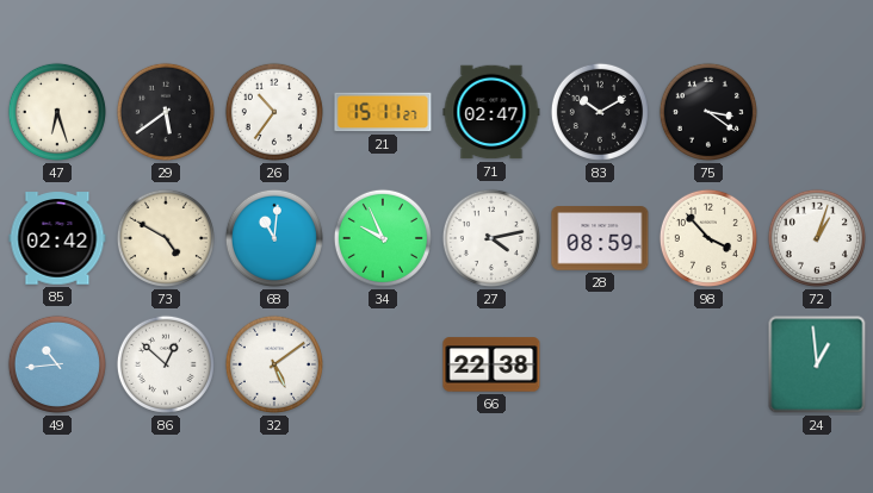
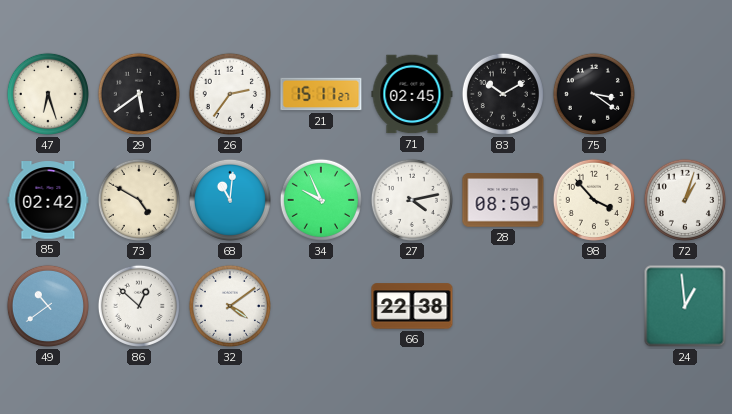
26: 10:36 -> 2:36
71: 02:47 -> 02:45
49: 10:44 -> 10:39
32: 5:09 -> 4:09
